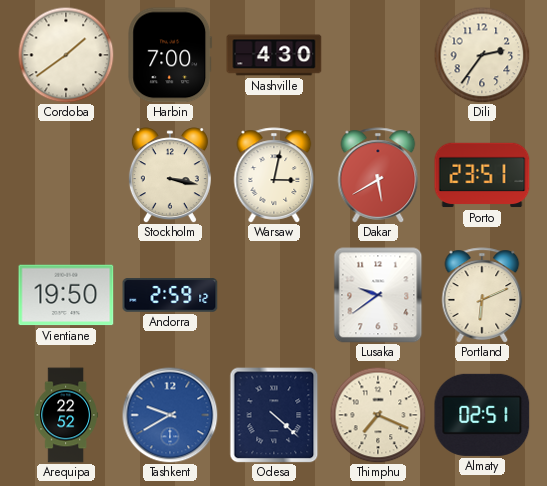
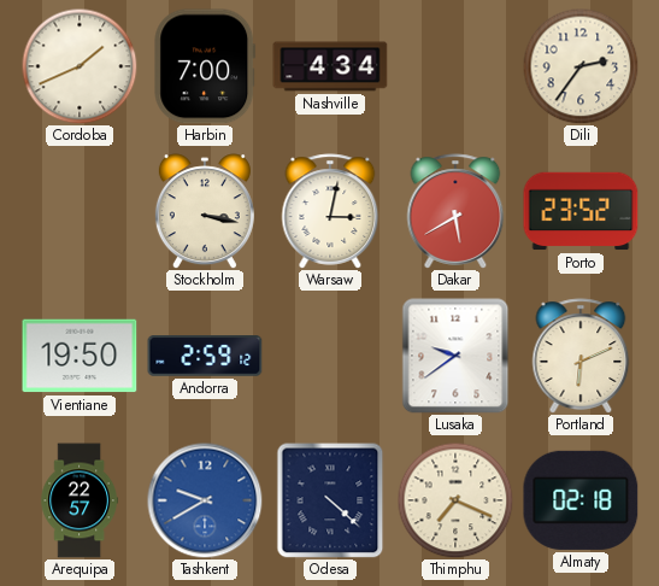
Cordoba: 1:39 -> 1:41
Nashville: 4:30 -> 4:34
Porto: 23:51 -> 23:52
Arequipa: 22:52 -> 22:57
Almaty: 02:51 -> 02:18
